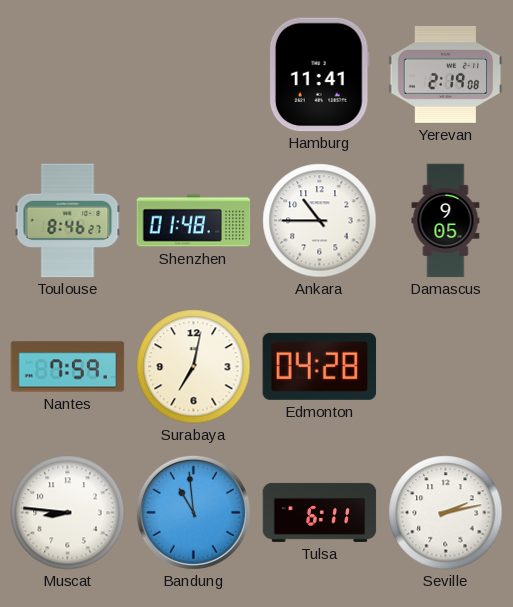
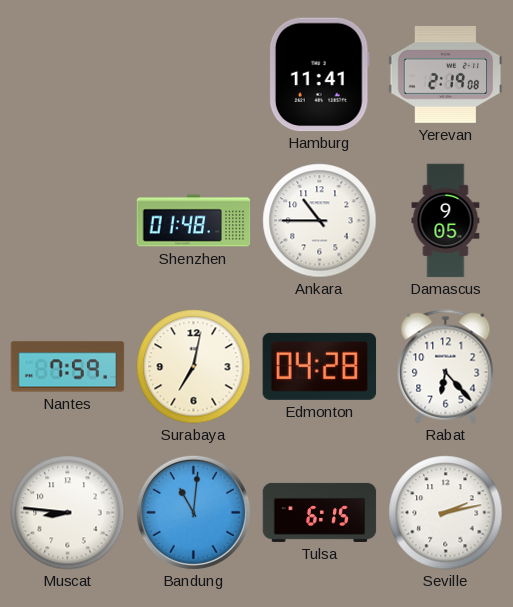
Toulouse: 8:46 -> none
Rabat: none -> 6:23
Bandung: 10:59 -> 11:01
Tulsa: 6:11 -> 6:15
